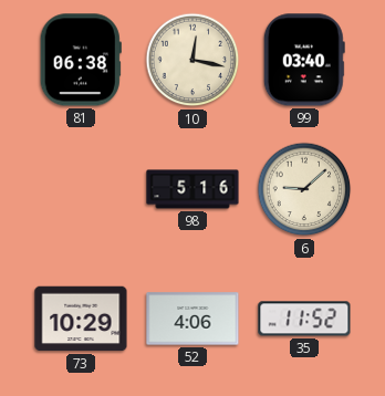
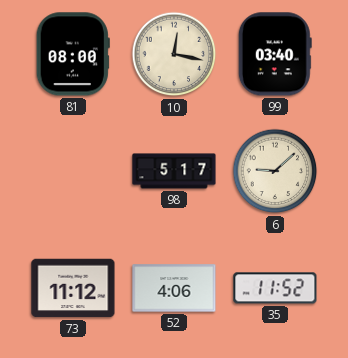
81: 06:38 -> 08:00
98: 5:16 -> 5:17
73: 10:29 -> 11:12
